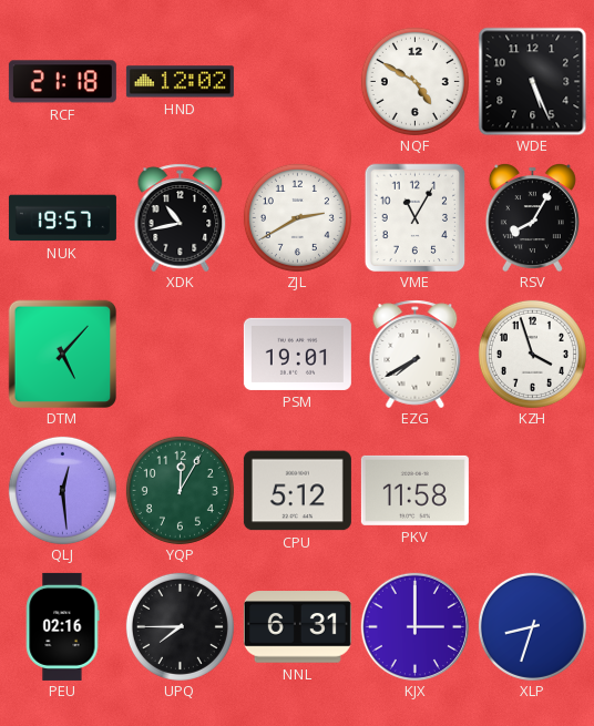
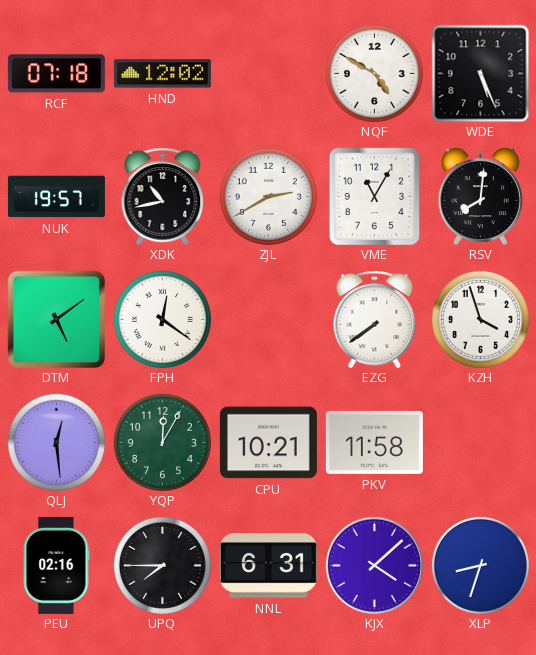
RCF: 21:18 -> 07:18
RSV: 8:05 -> 8:01
DTM: 5:07 -> 5:09
FPH: none -> 12:21
PSM: 19:01 -> none
EZG: 7:40 -> 7:39
CPU: 5:12 -> 10:21
KJX: 3:00 -> 4:08
